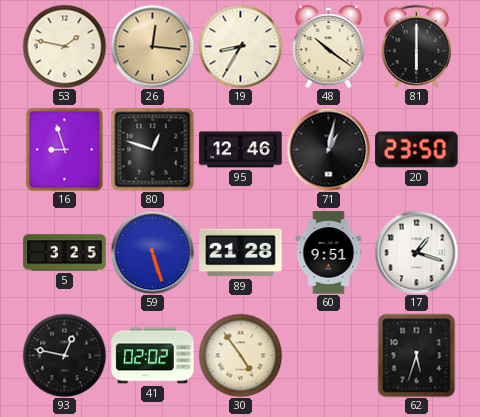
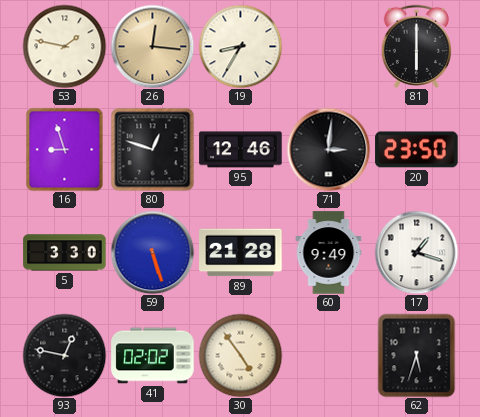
48: 10:21 -> none
71: 1:02 -> 3:01
5: 3:25 -> 3:30
60: 9:51 -> 9:49
